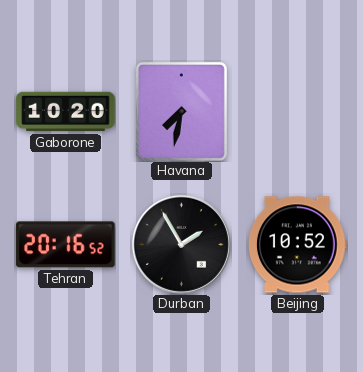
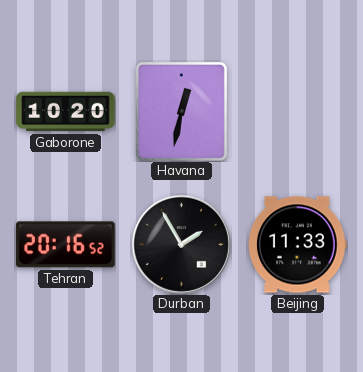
Havana: 7:32 -> 12:32
Beijing: 10:52 -> 11:33
